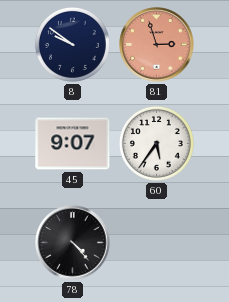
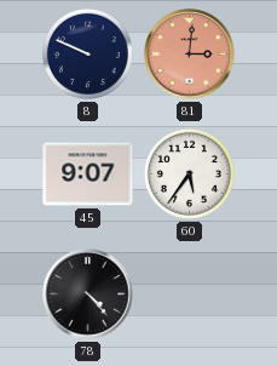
8: 9:51 -> 9:49
81: 2:57 -> 3:01
